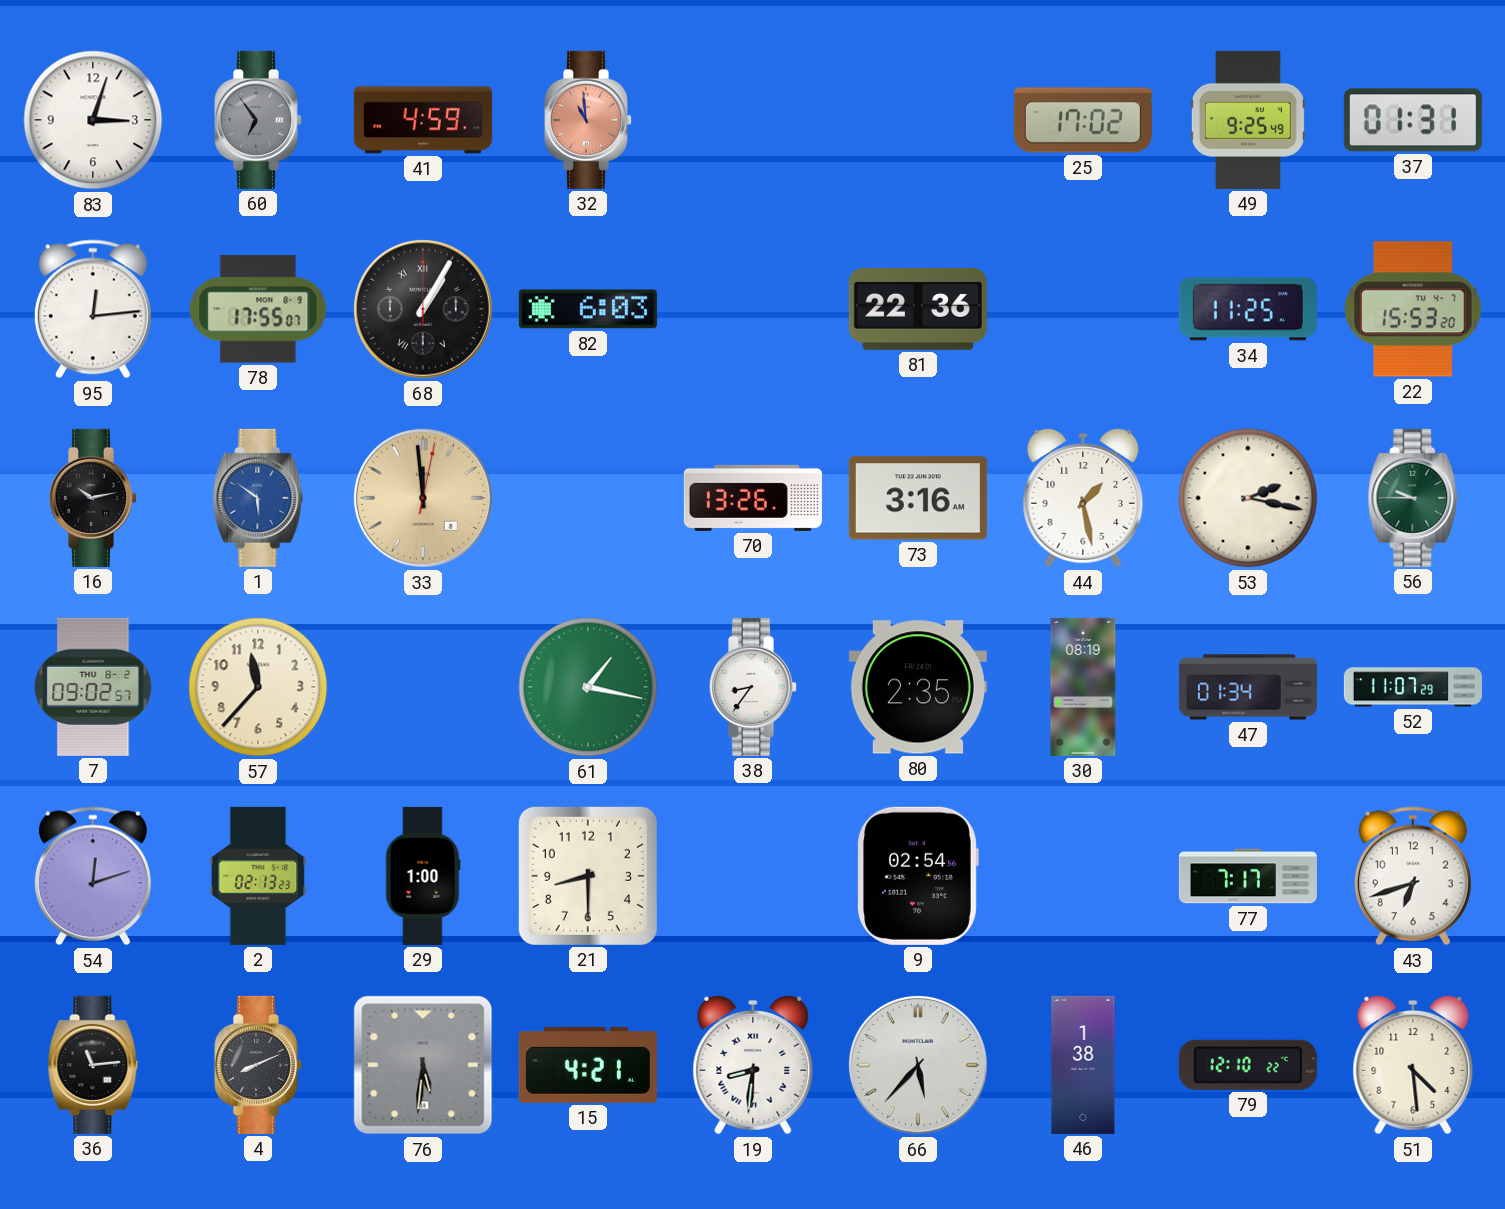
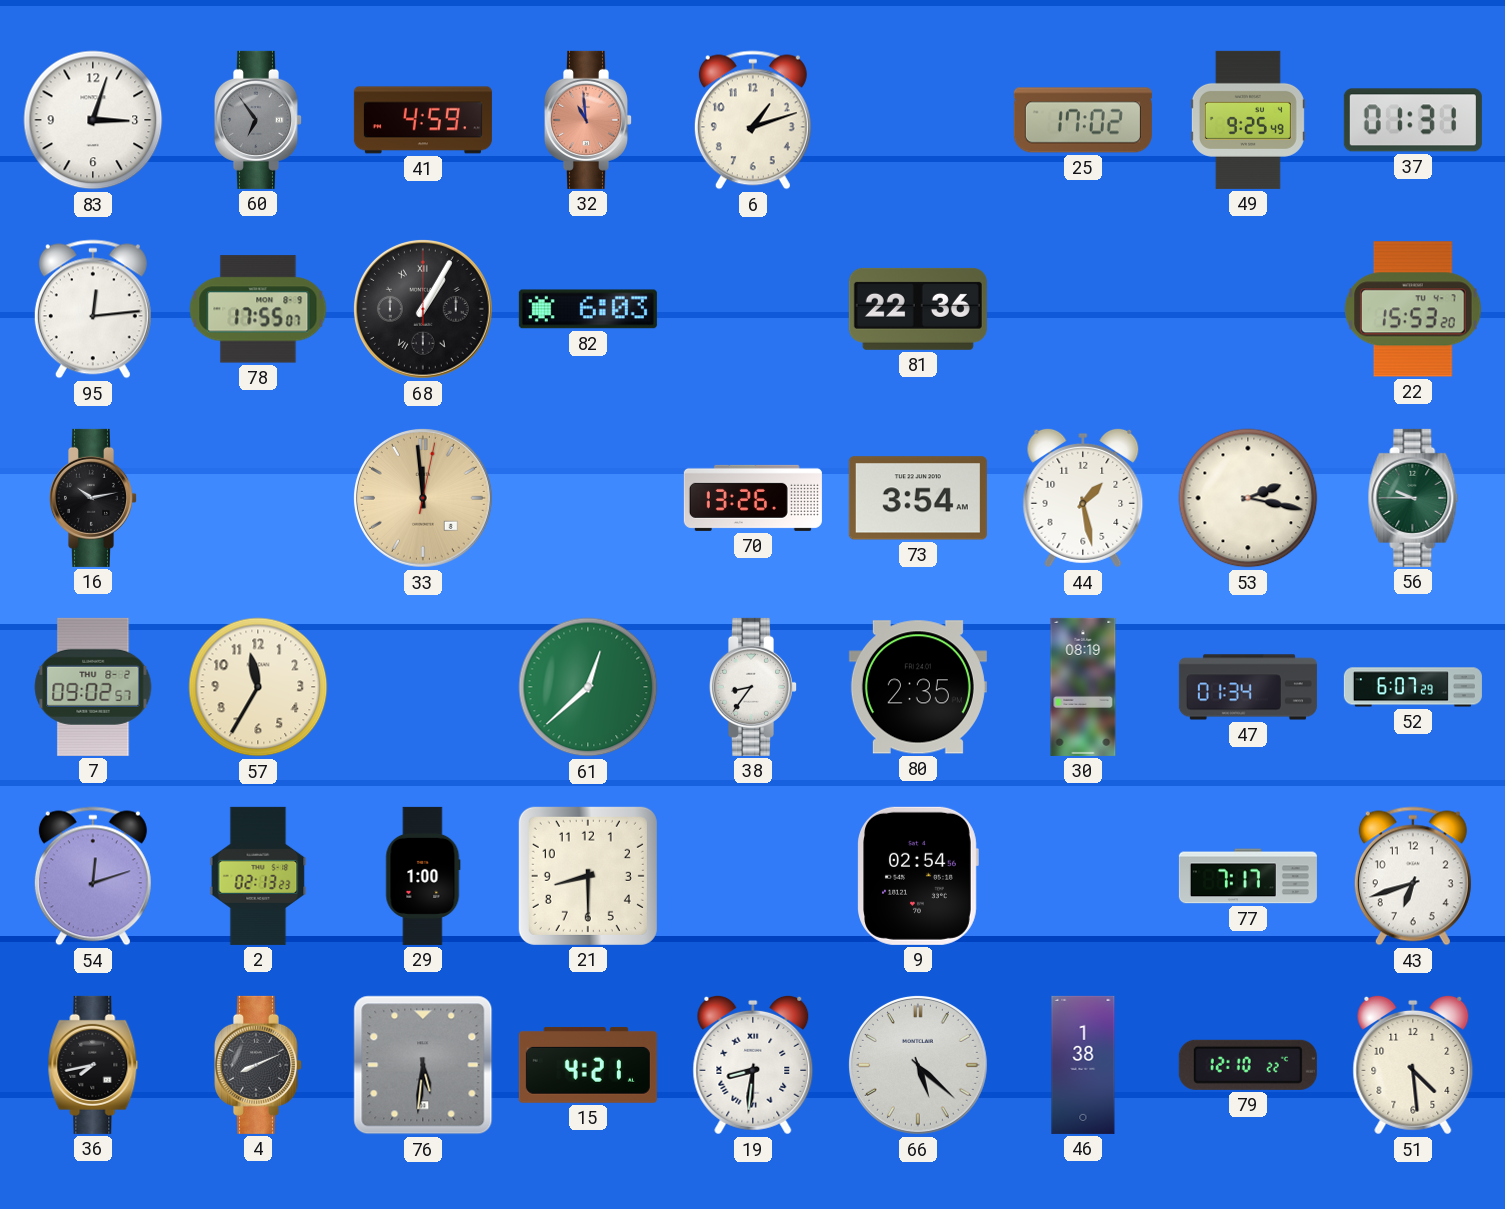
6: none -> 1:12
34: 11:25 -> none
1: 5:51 -> none
73: 3:16 -> 3:54
57: 11:37 -> 11:35
61: 1:17 -> 12:38
52: 11:07 -> 6:07
36: 11:14 -> 7:43
66: 5:37 -> 5:22
